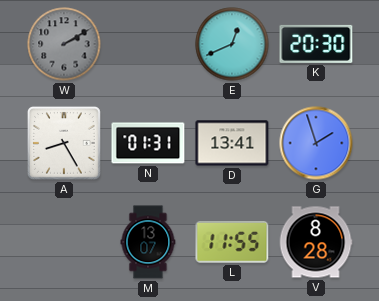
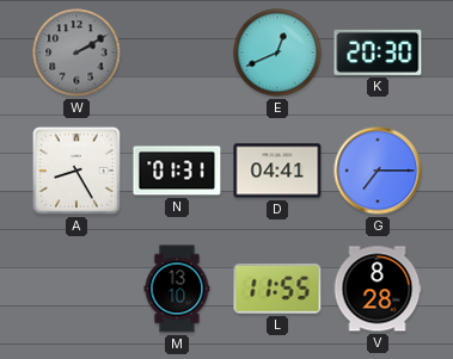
D: 13:41 -> 04:41
G: 1:57 -> 7:15
M: 13:07 -> 13:10
